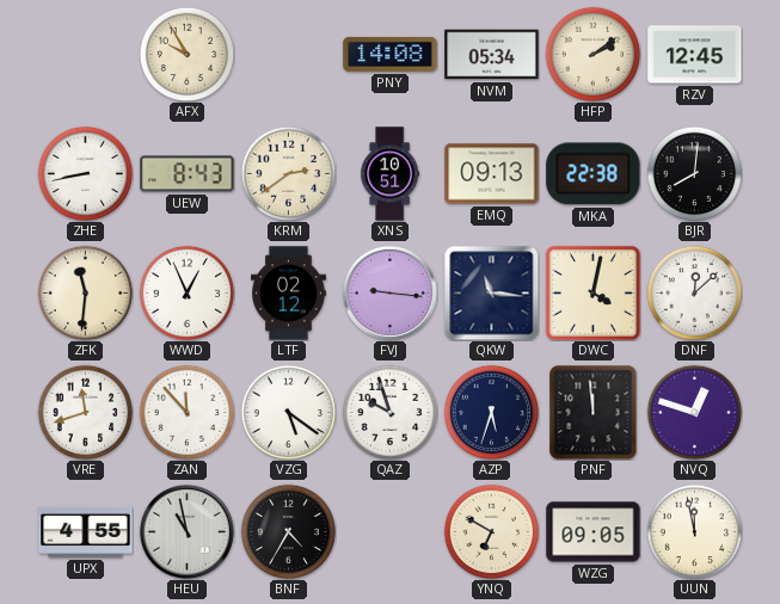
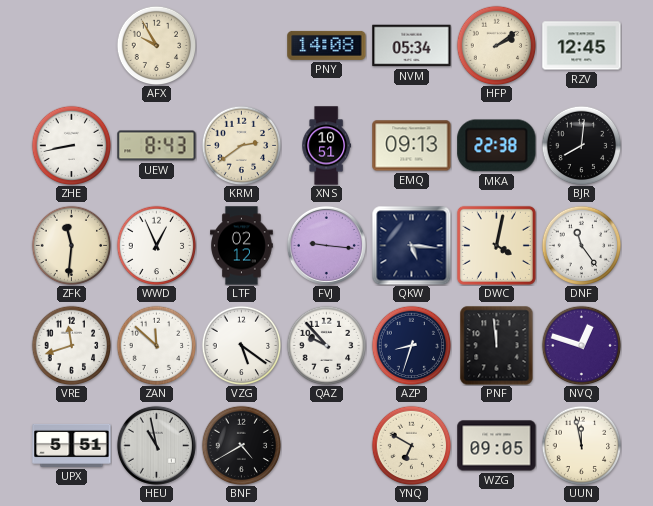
QKW: 11:16 -> 5:16
DNF: 12:08 -> 11:24
ZAN: 11:53 -> 11:52
QAZ: 9:57 -> 9:53
AZP: 5:33 -> 8:33
UPX: 4:55 -> 5:51
BNF: 4:35 -> 4:40
